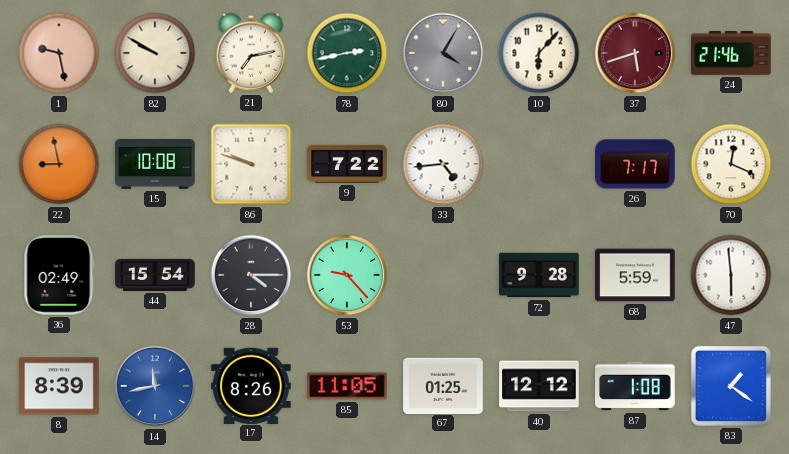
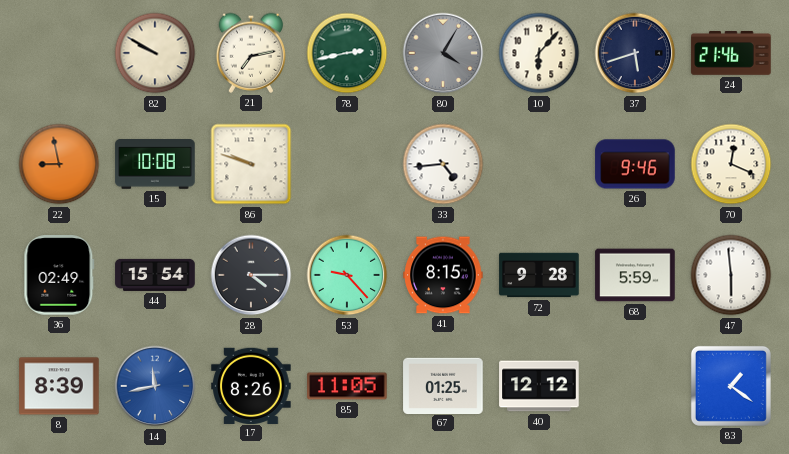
1: 9:28 -> none
37 dial: burgundy -> navy
9: 7:22 -> none
26: 7:17 -> 9:46
41: none -> 8:15
87: 1:08 -> none
